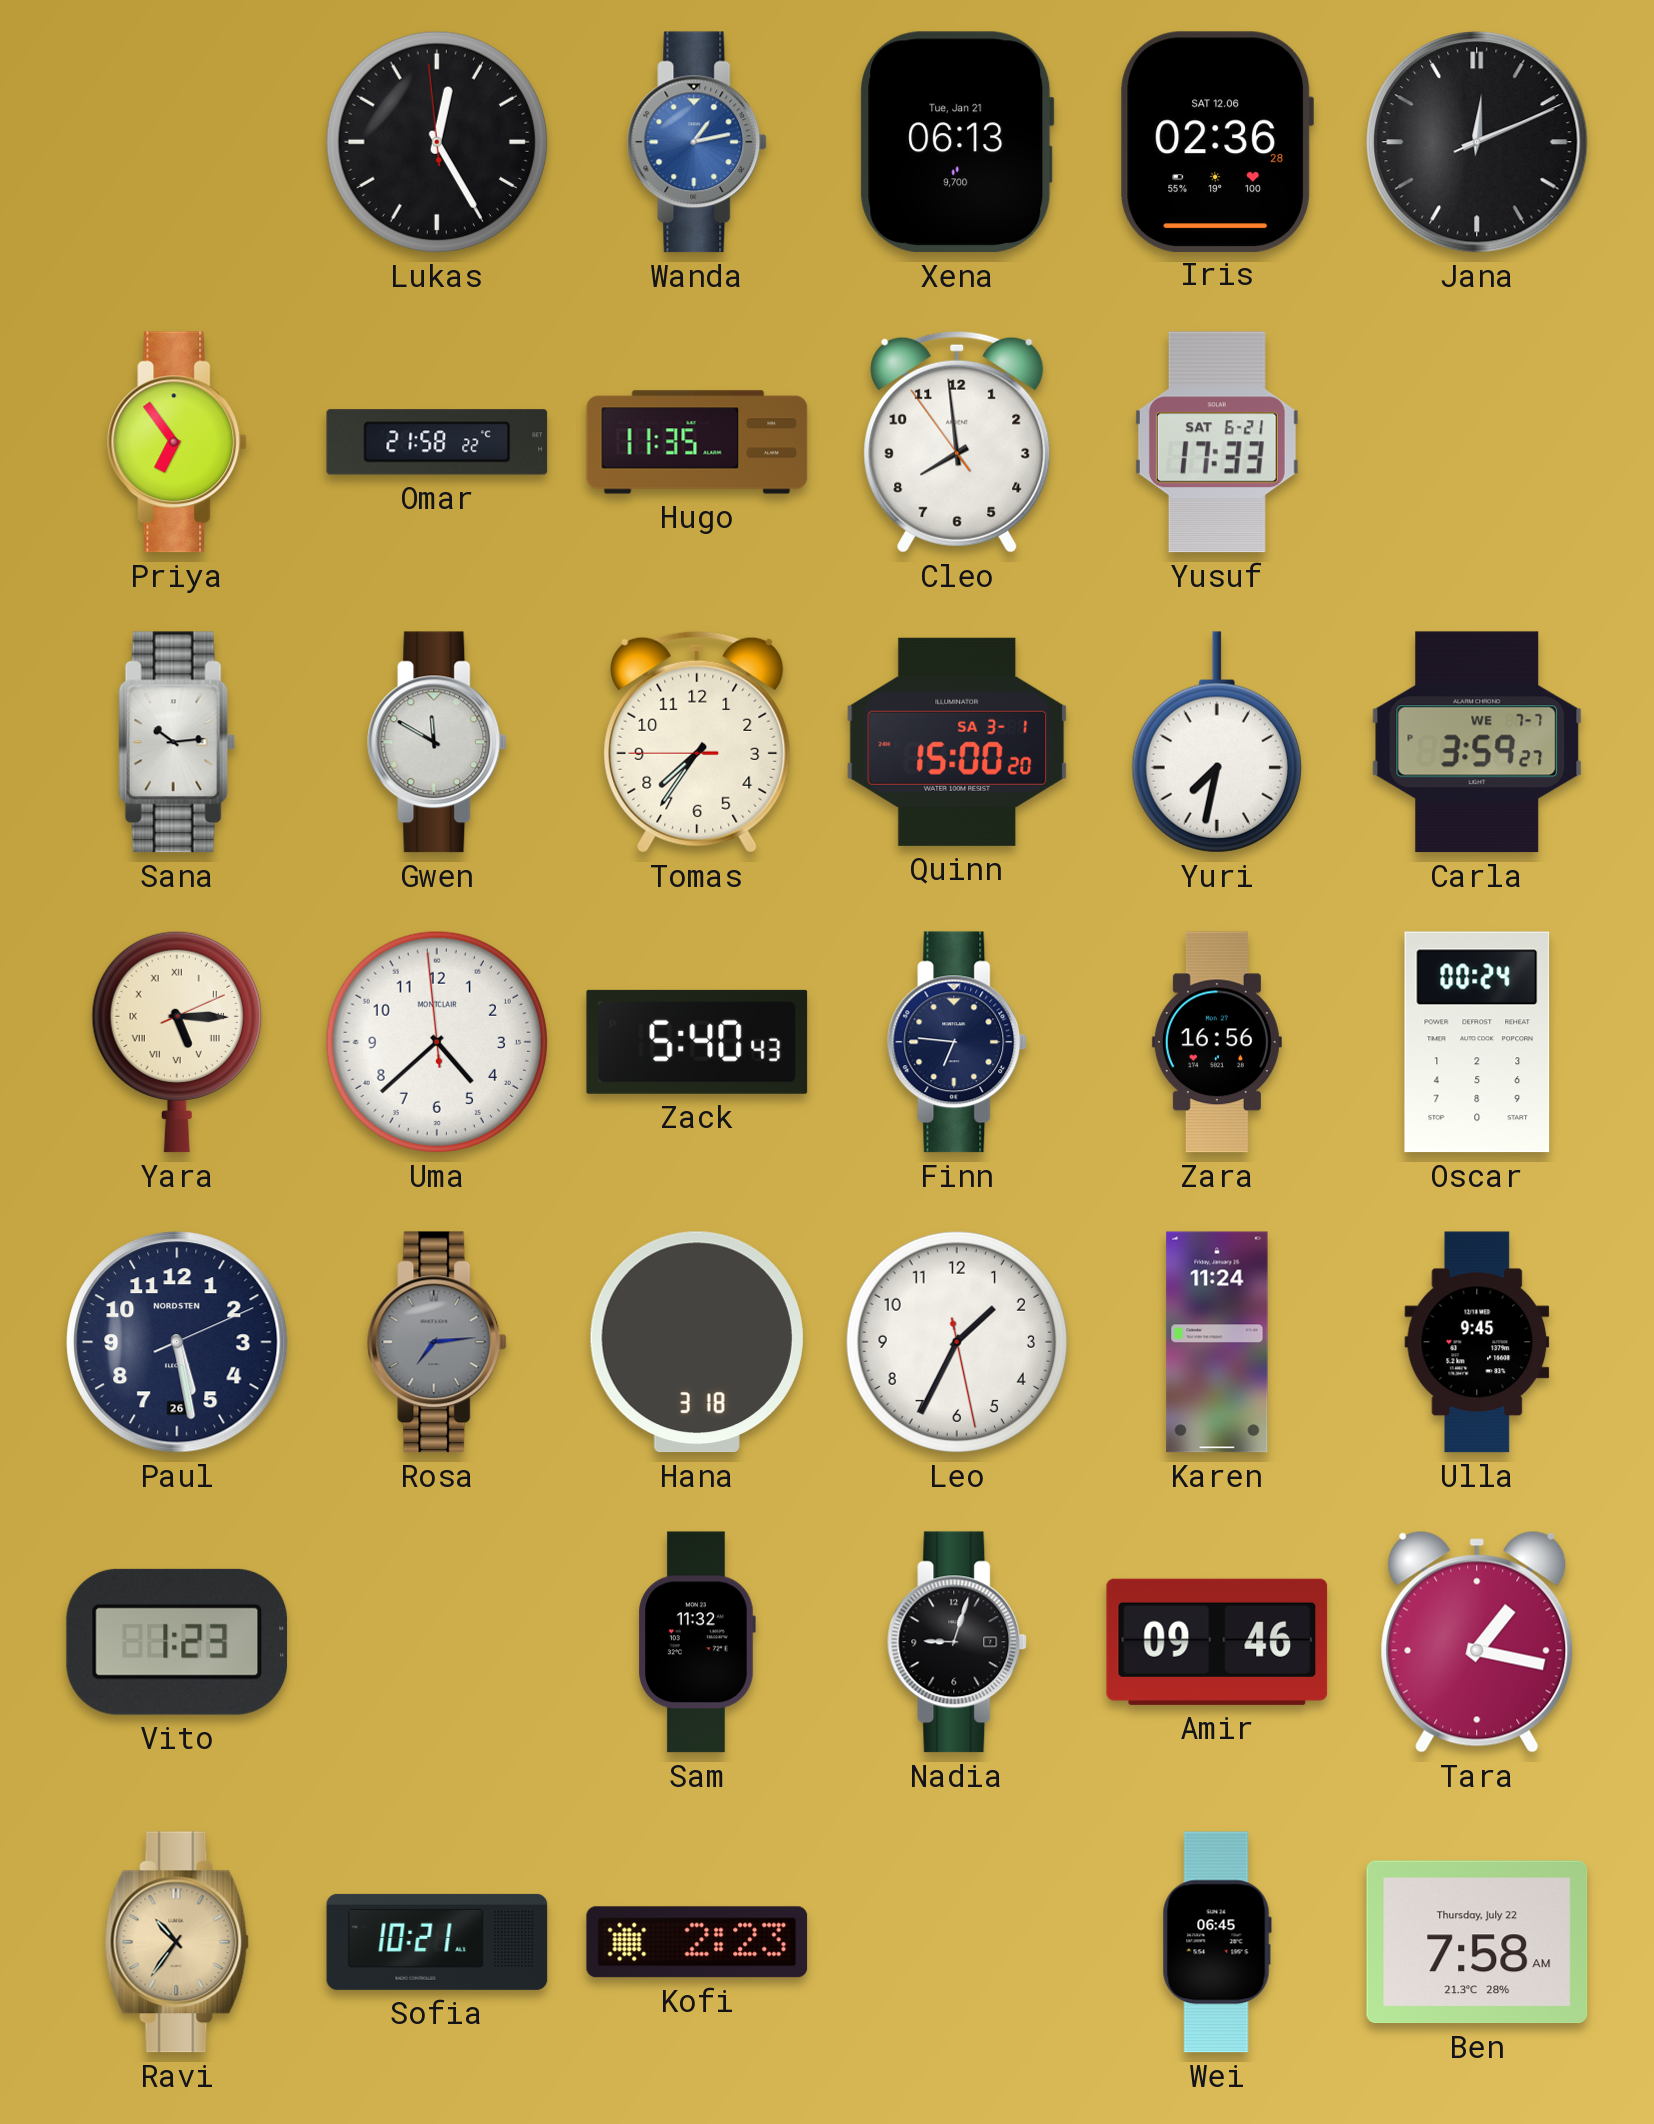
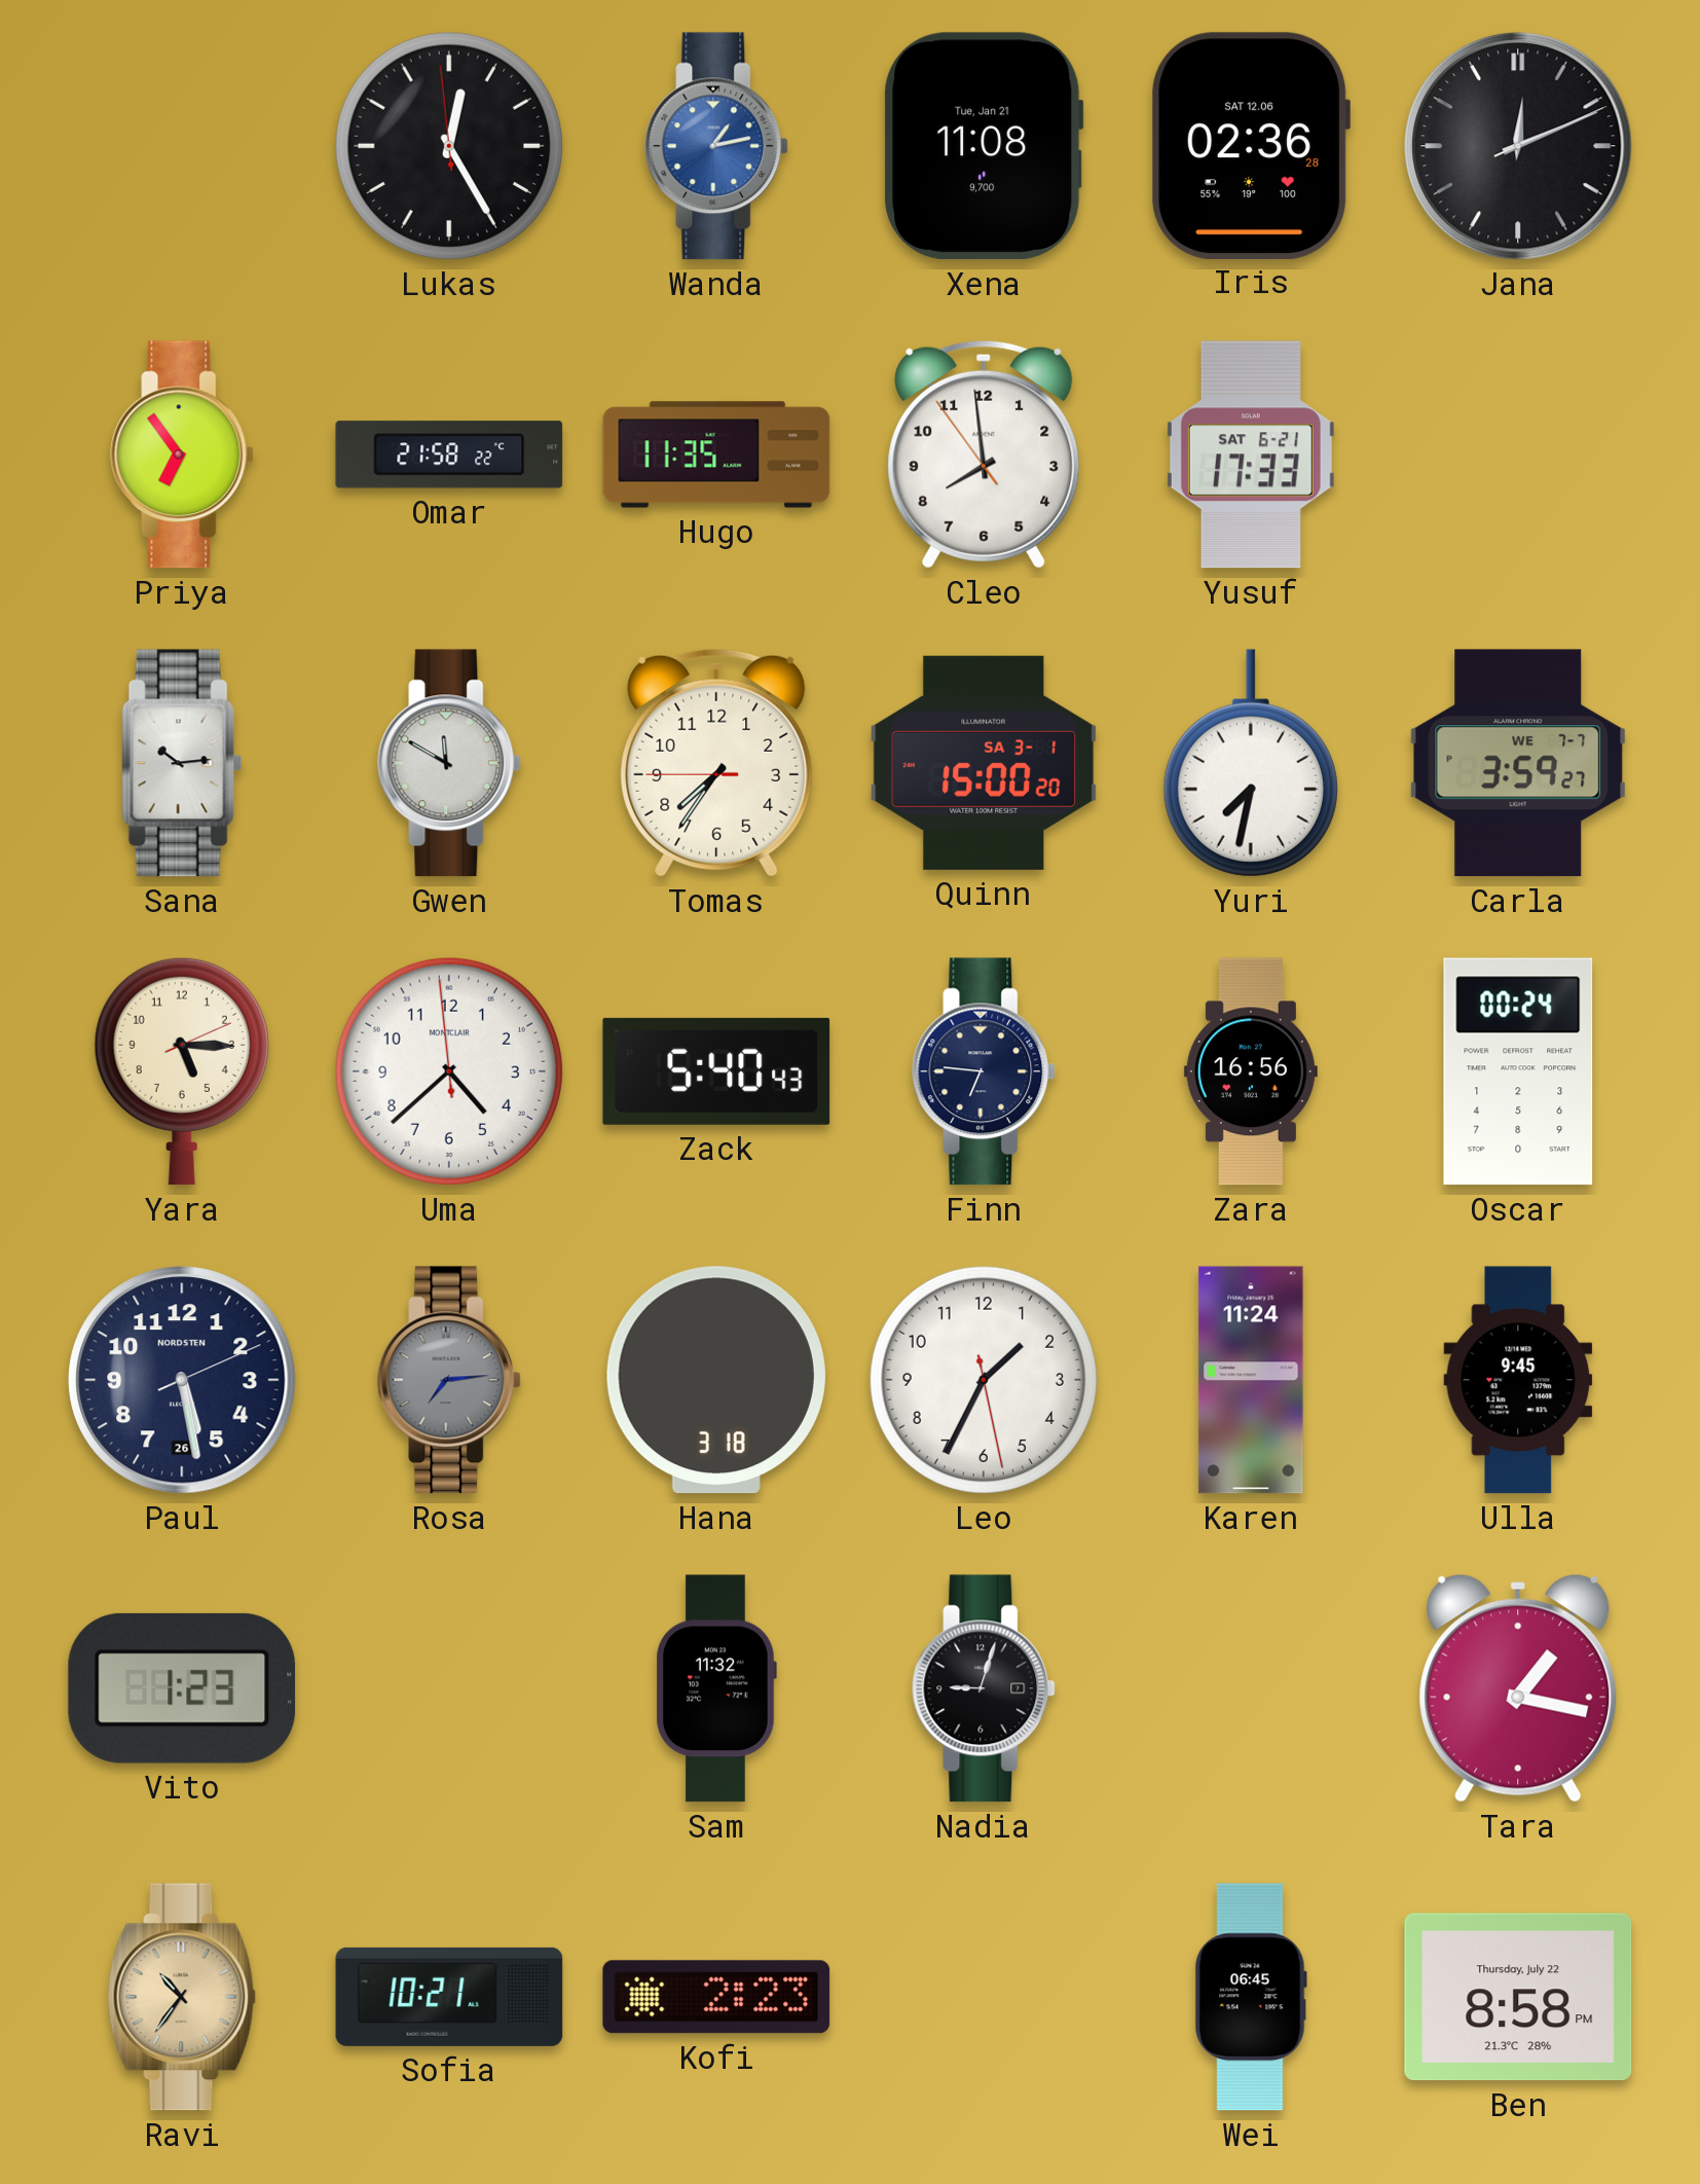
Xena: 06:13 -> 11:08
Yara numerals: Roman -> Arabic
Amir: 09:46 -> none
Ben: 7:58 -> 8:58
